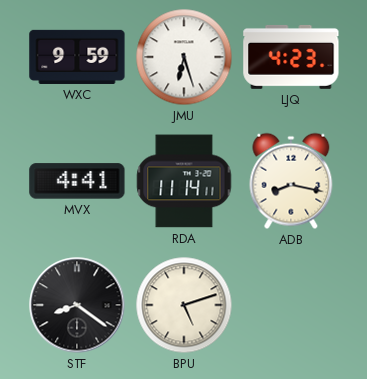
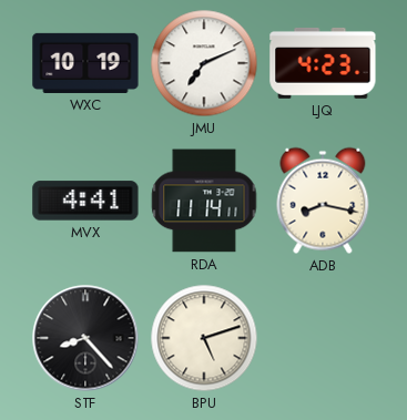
WXC: 9:59 -> 10:19
JMU: 6:27 -> 7:11
STF: 8:21 -> 8:23
